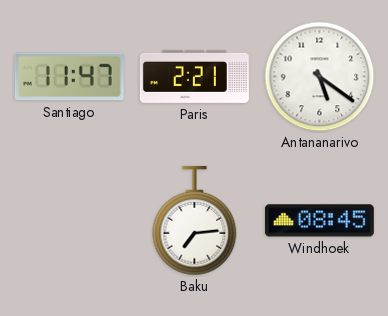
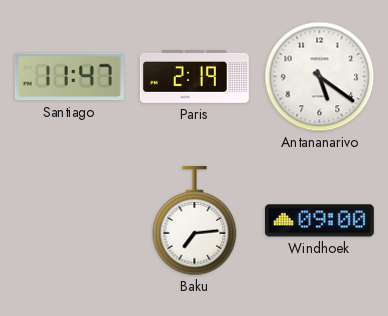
Paris: 2:21 -> 2:19
Windhoek: 08:45 -> 09:00
